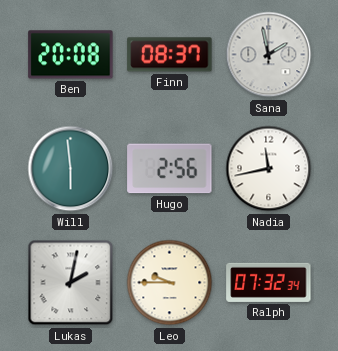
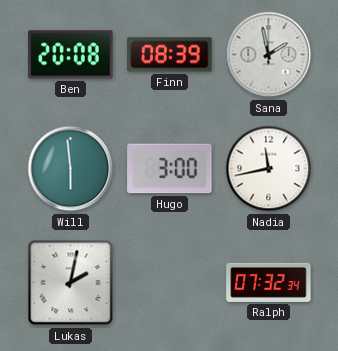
Finn: 08:37 -> 08:39
Hugo: 2:56 -> 3:00
Leo: 9:45 -> none
